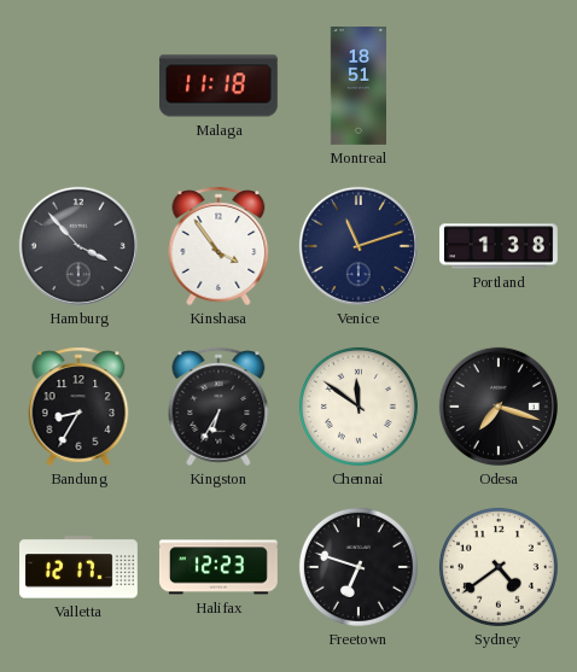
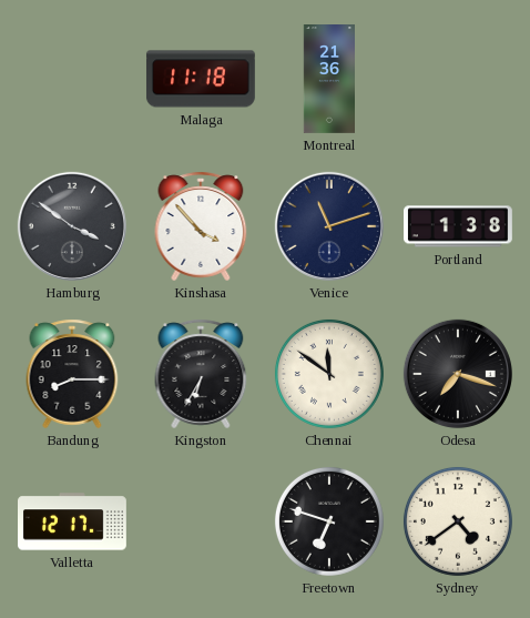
Montreal: 18:51 -> 21:36
Hamburg: 3:53 -> 3:51
Kinshasa: 3:54 -> 3:53
Bandung: 8:35 -> 8:15
Halifax: 12:23 -> none
